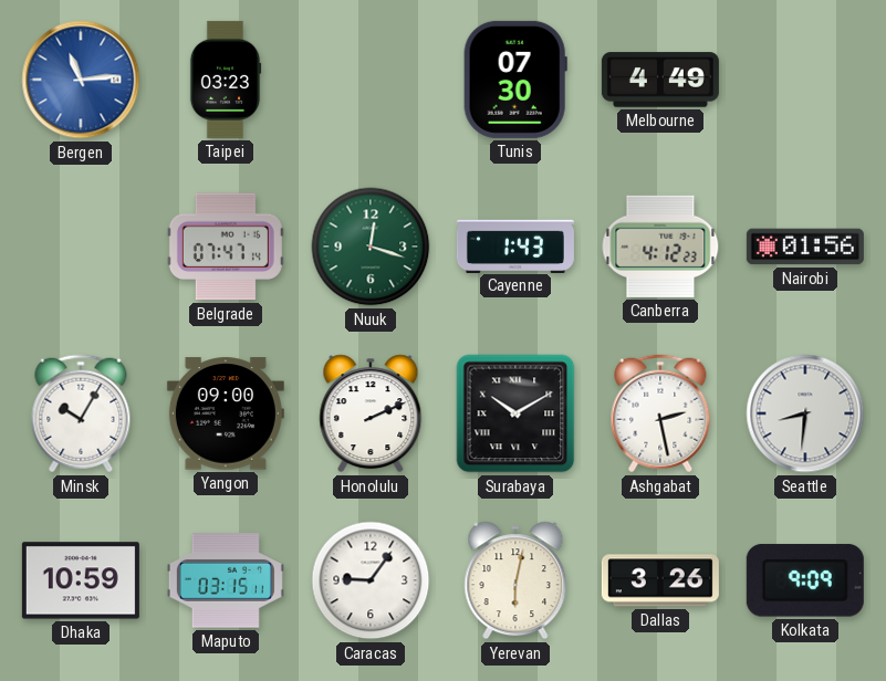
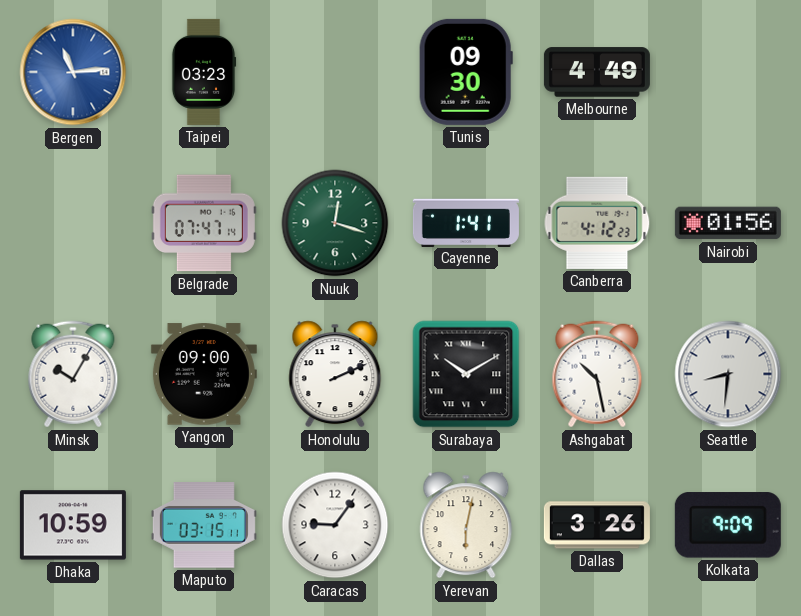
Tunis: 07:30 -> 09:30
Cayenne: 1:43 -> 1:41
Ashgabat: 2:28 -> 10:28
